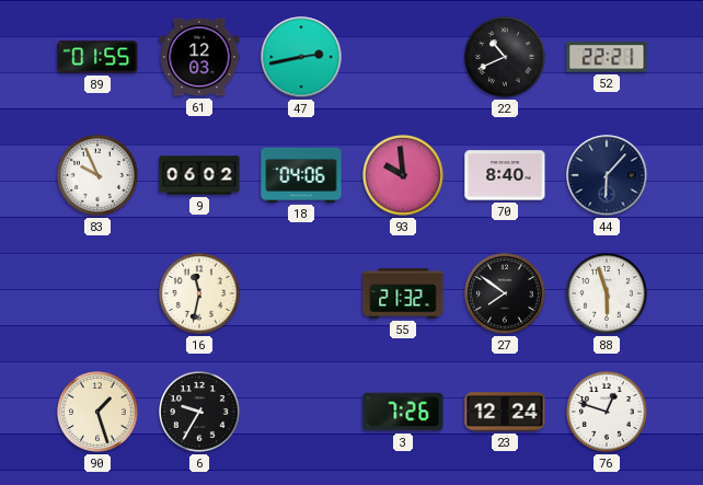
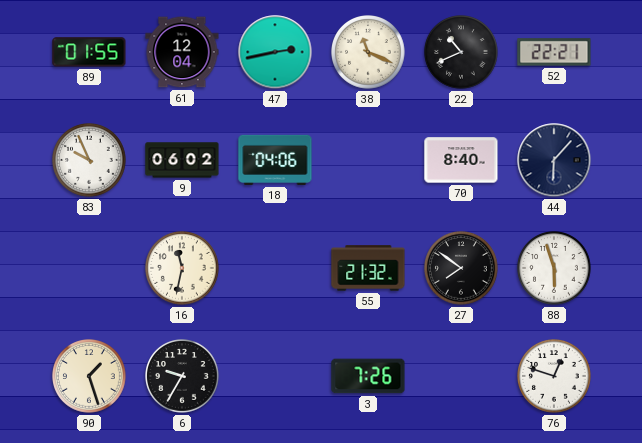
61: 12:03 -> 12:04
38: none -> 11:19
93: 9:59 -> none
23: 12:24 -> none
